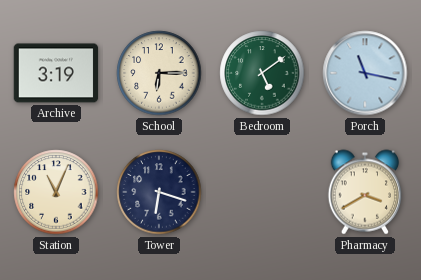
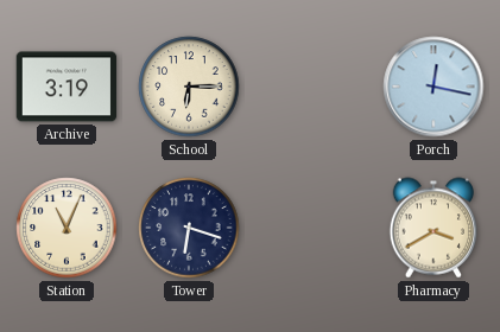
Bedroom: 5:09 -> none
Porch: 11:17 -> 12:17
